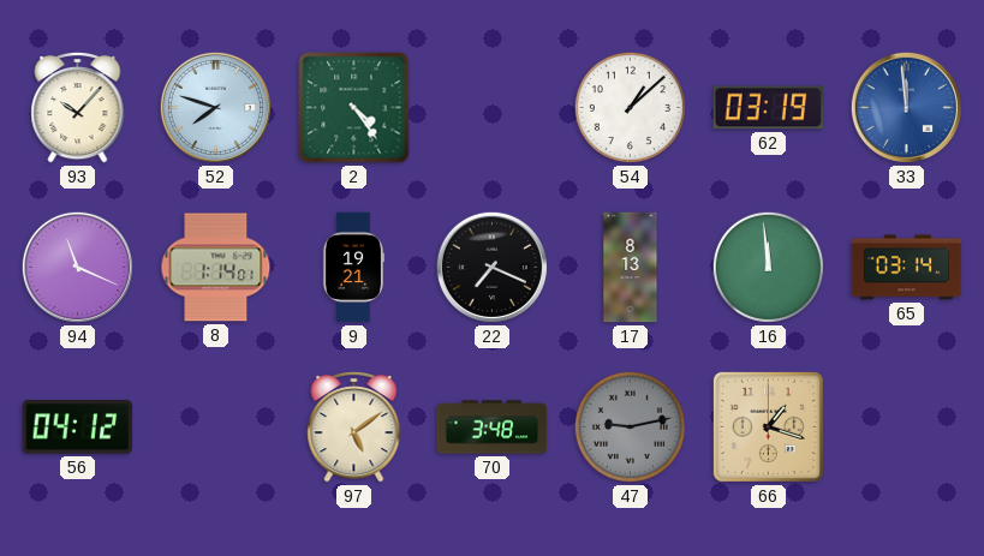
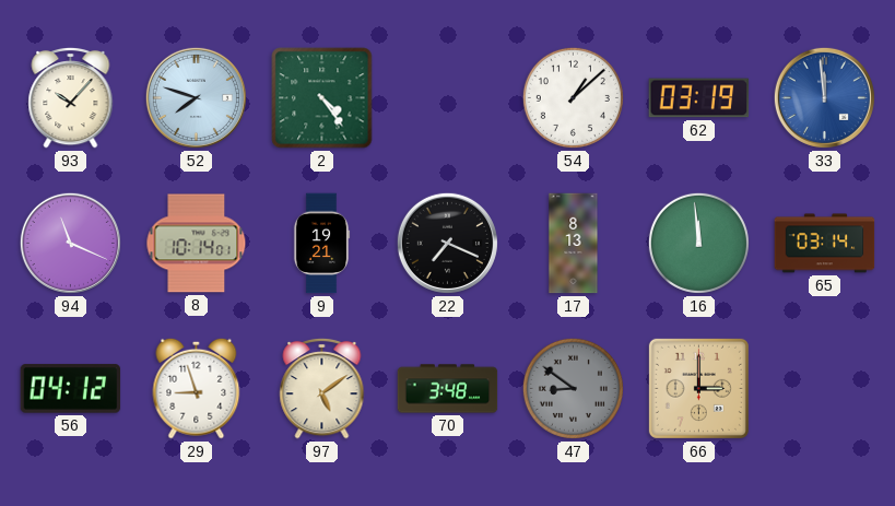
8: 1:14 -> 10:14
29: none -> 8:57
47: 9:13 -> 8:51
66: 1:18 -> 3:00
